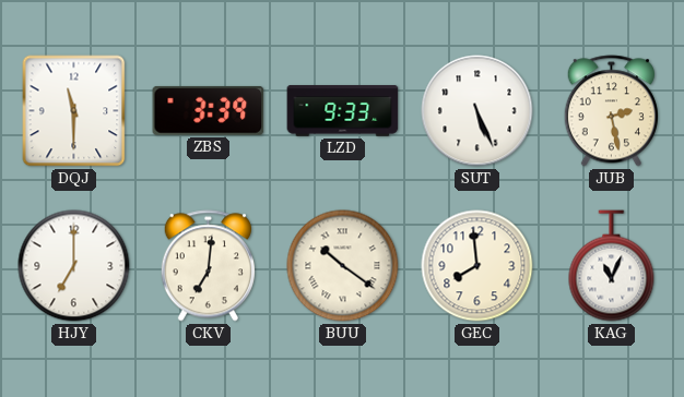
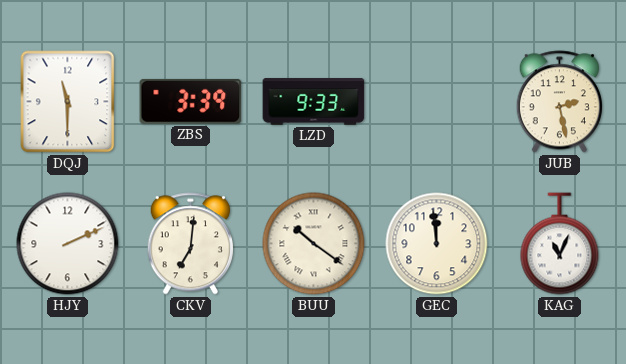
SUT: 5:26 -> none
HJY: 7:00 -> 2:11
GEC: 7:59 -> 11:59
